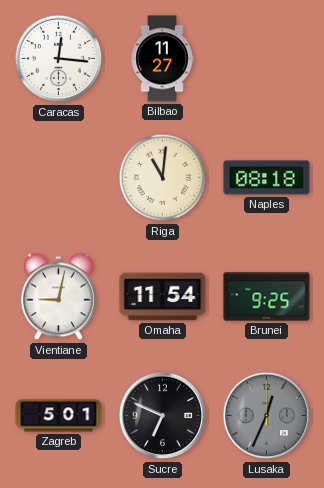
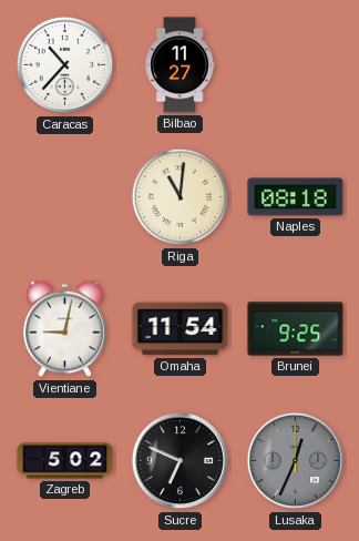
Caracas: 12:16 -> 10:37
Zagreb: 5:01 -> 5:02
